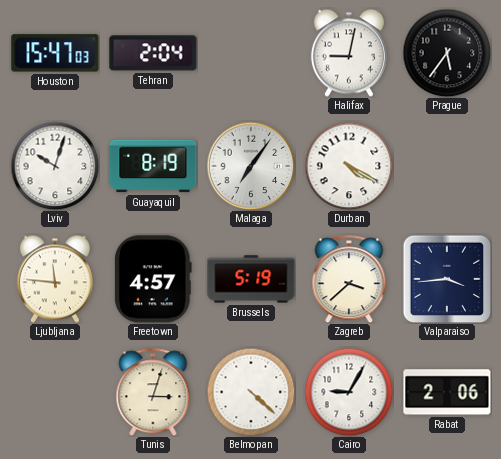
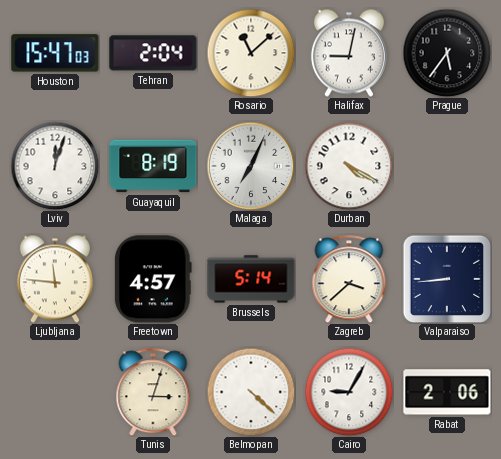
Rosario: none -> 11:08
Lviv: 10:03 -> 12:03
Malaga: 7:06 -> 7:04
Brussels: 5:19 -> 5:14
Valparaiso: 3:44 -> 8:44
